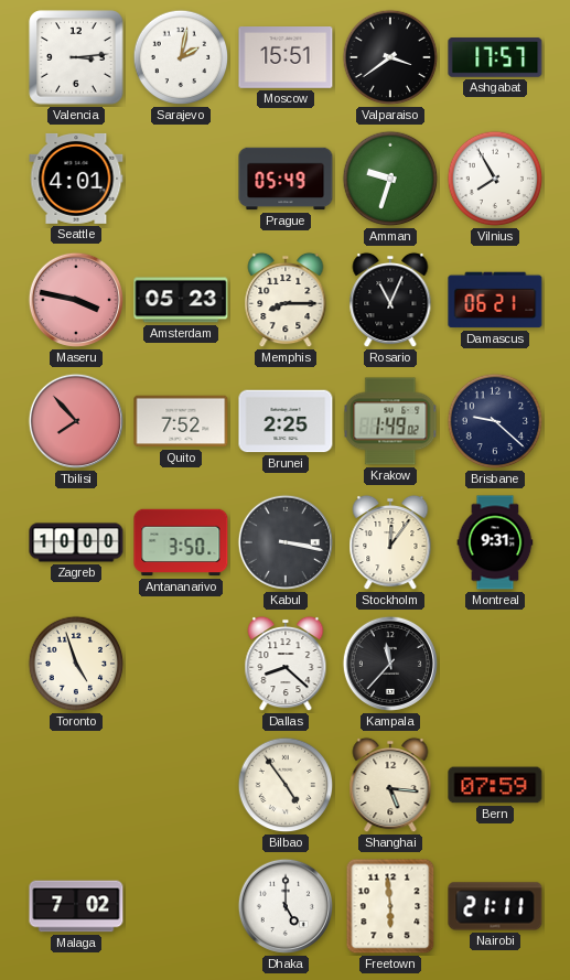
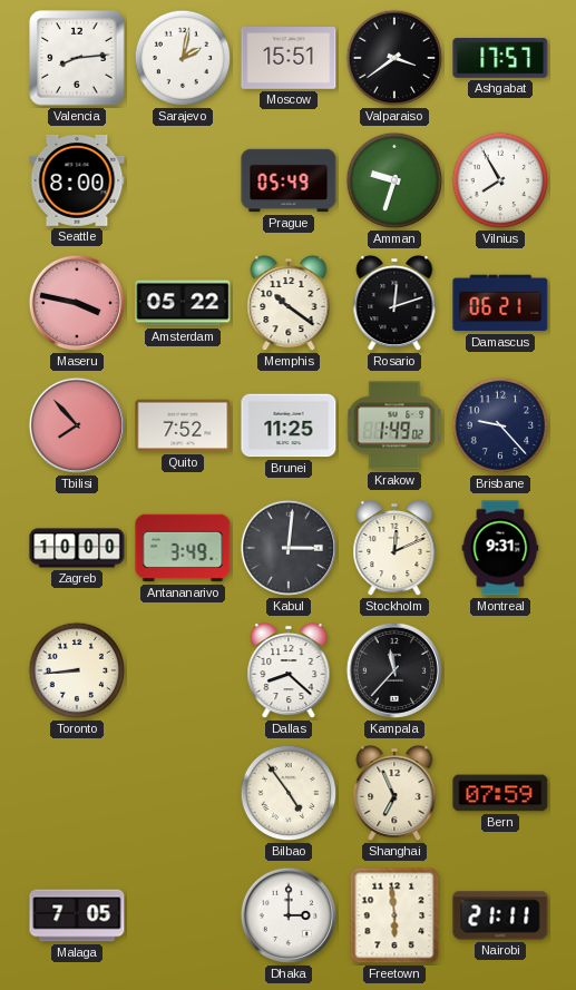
Valencia: 3:14 -> 8:14
Seattle: 4:01 -> 8:00
Amsterdam: 05:23 -> 05:22
Memphis: 8:15 -> 10:21
Rosario: 11:04 -> 12:12
Brunei: 2:25 -> 11:25
Brisbane: 9:22 -> 9:23
Antananarivo: 3:50 -> 3:49
Kabul: 3:17 -> 3:01
Stockholm: 12:06 -> 12:11
Toronto: 4:57 -> 8:44
Shanghai: 5:16 -> 6:56
Malaga: 7:02 -> 7:05
Dhaka: 5:00 -> 3:00
